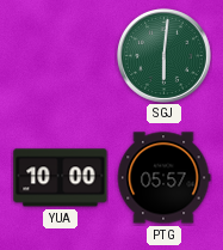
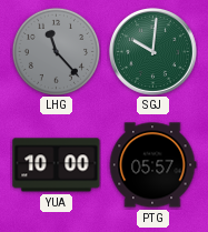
LHG: none -> 11:23
SGJ: 6:01 -> 10:01
